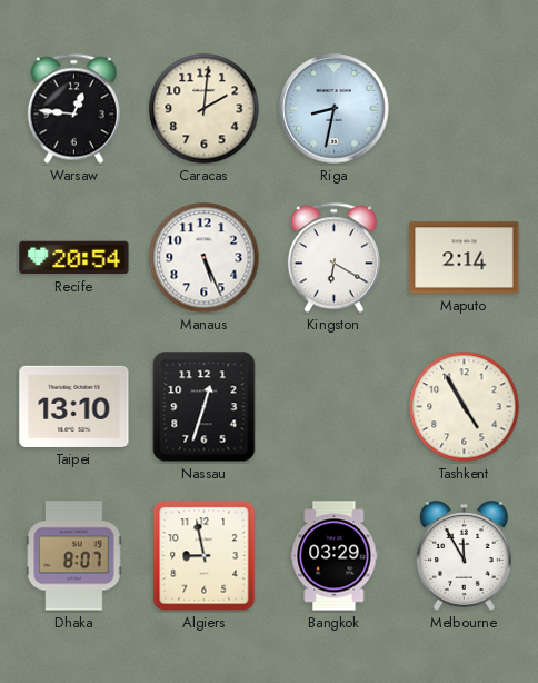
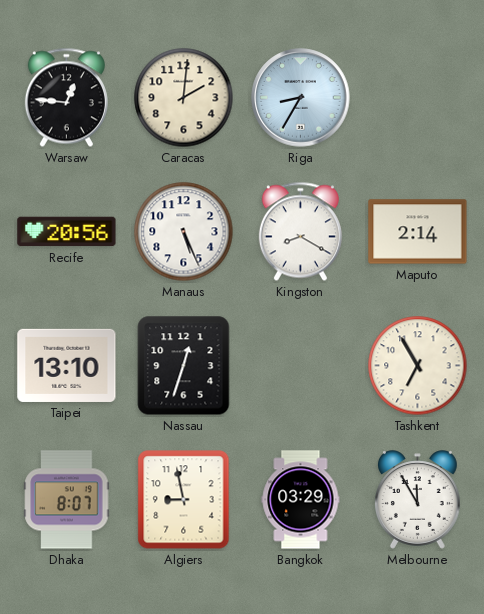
Riga: 8:32 -> 8:35
Recife: 20:54 -> 20:56
Kingston: 6:20 -> 8:20
Tashkent: 4:55 -> 6:55
